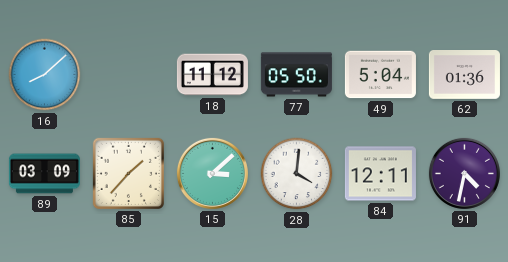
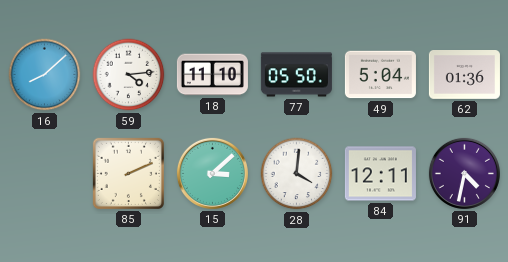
59: none -> 4:14
18: 11:12 -> 11:10
89: 03:09 -> none
85: 1:37 -> 2:11
